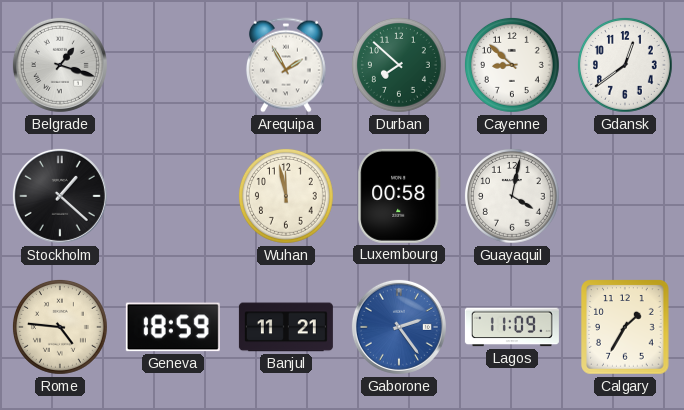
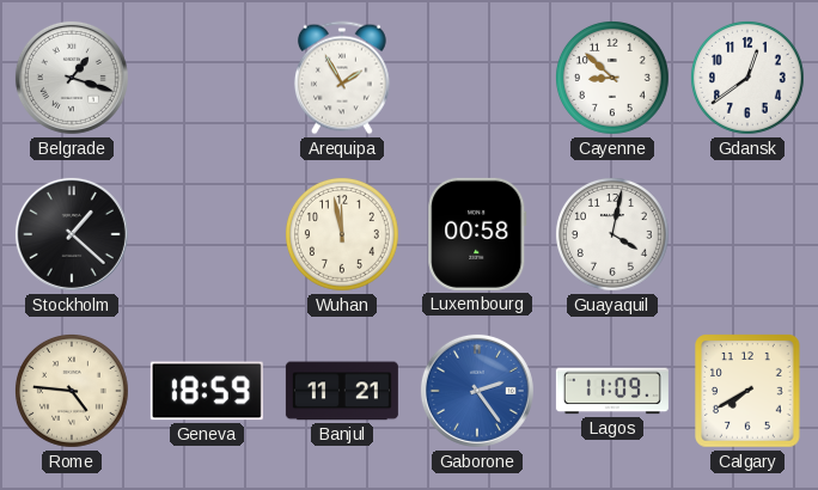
Durban: 7:52 -> none
Calgary: 1:35 -> 7:40
